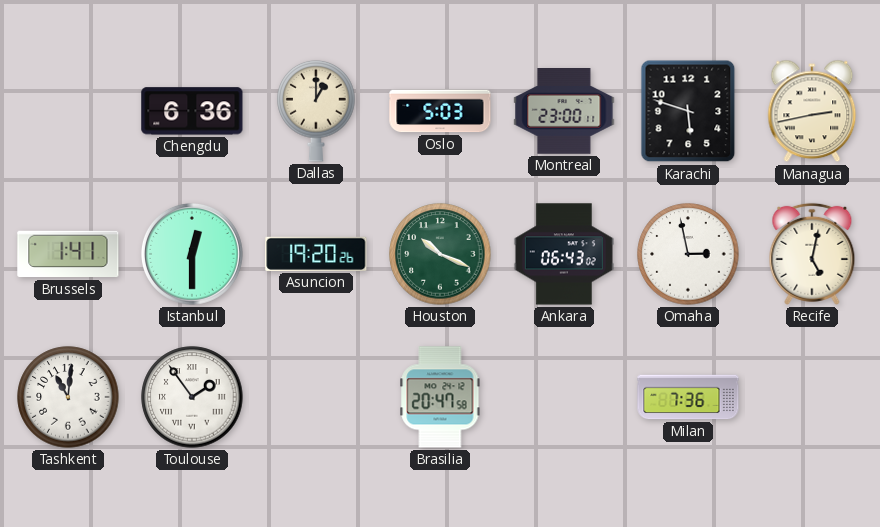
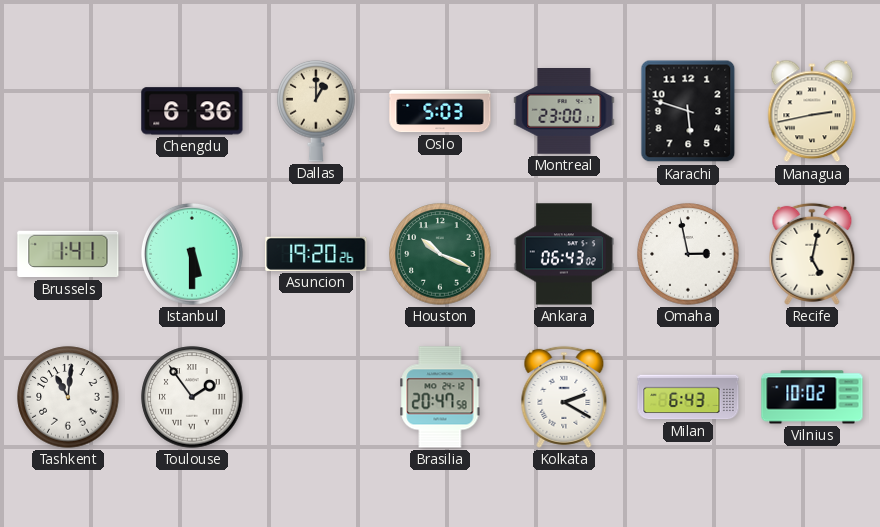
Istanbul: 12:30 -> 5:30
Kolkata: none -> 2:20
Milan: 7:36 -> 6:43
Vilnius: none -> 10:02
